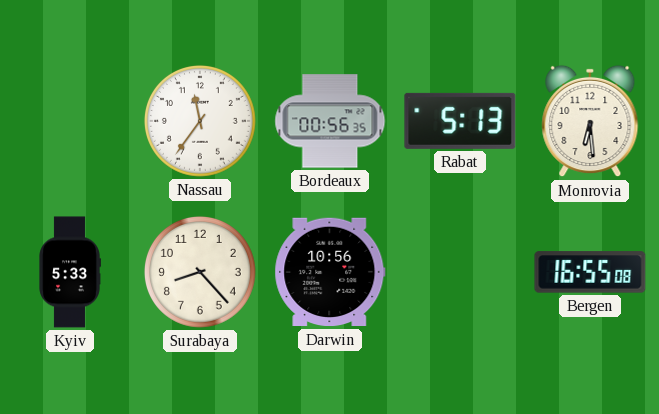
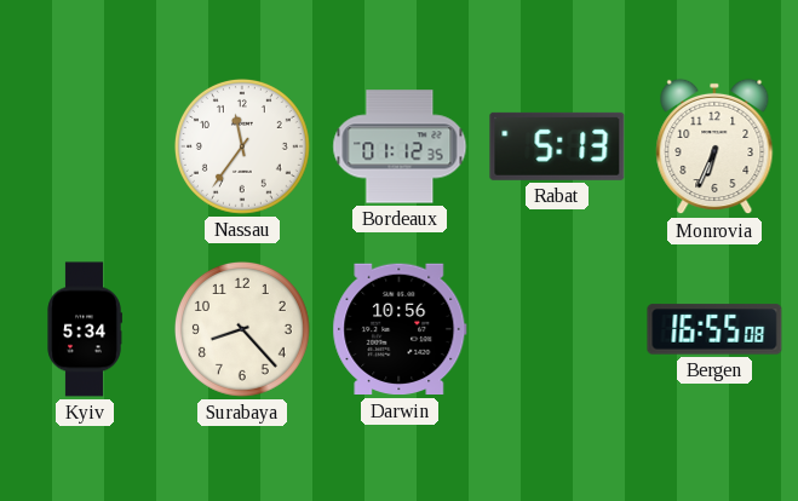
Bordeaux: 00:56 -> 01:12
Monrovia: 6:29 -> 6:34
Kyiv: 5:33 -> 5:34
